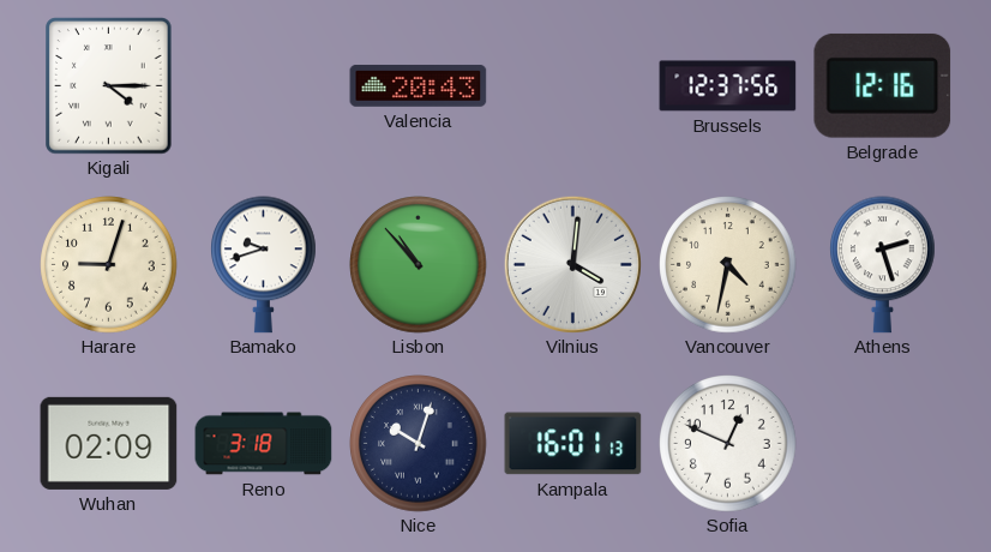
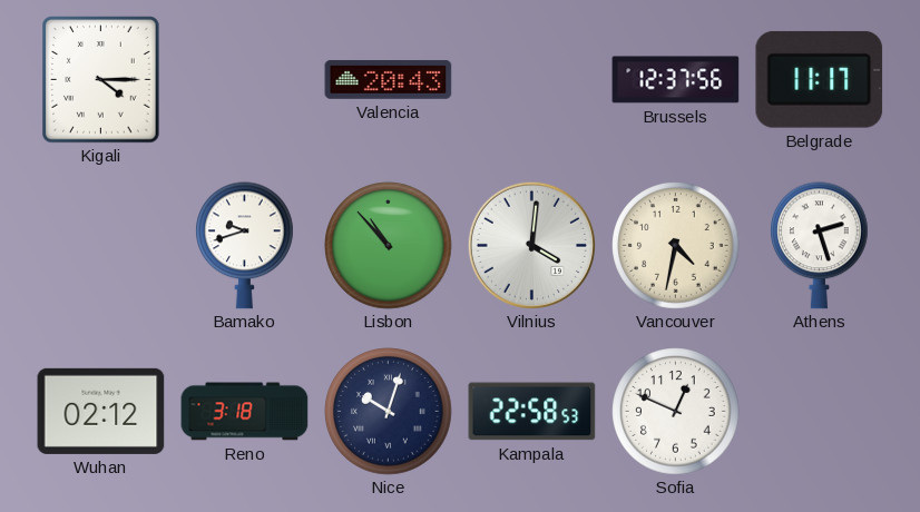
Belgrade: 12:16 -> 11:17
Harare: 9:03 -> none
Wuhan: 02:09 -> 02:12
Kampala: 16:01 -> 22:58
